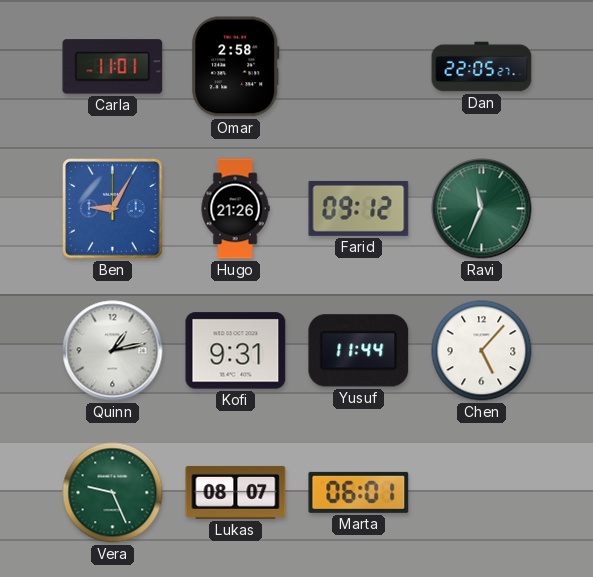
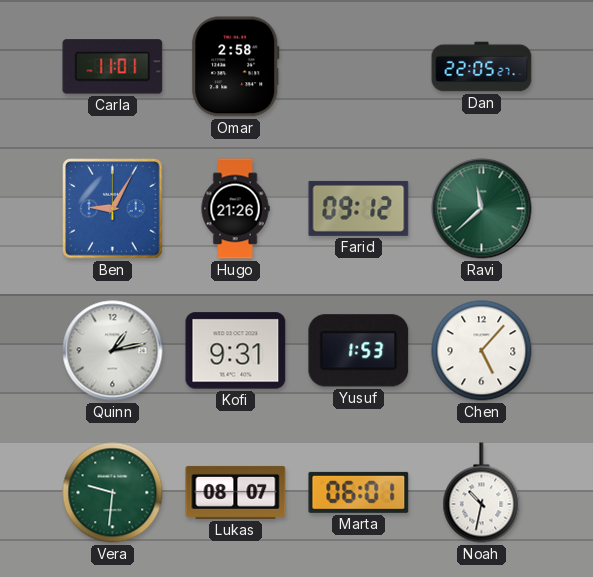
Ravi: 11:34 -> 11:38
Yusuf: 11:44 -> 1:53
Vera: 9:26 -> 9:31
Noah: none -> 10:32
